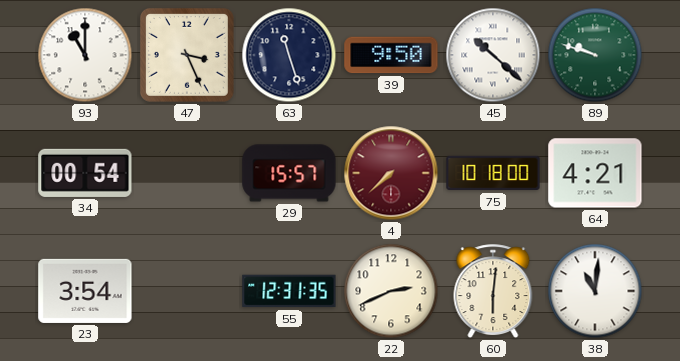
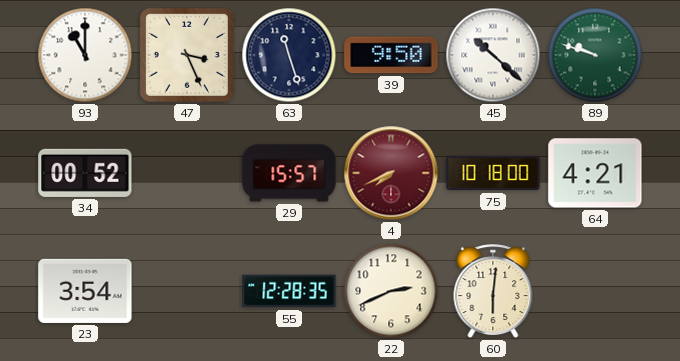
34: 00:54 -> 00:52
4: 7:38 -> 7:41
55: 12:31 -> 12:28
38: 11:01 -> none
